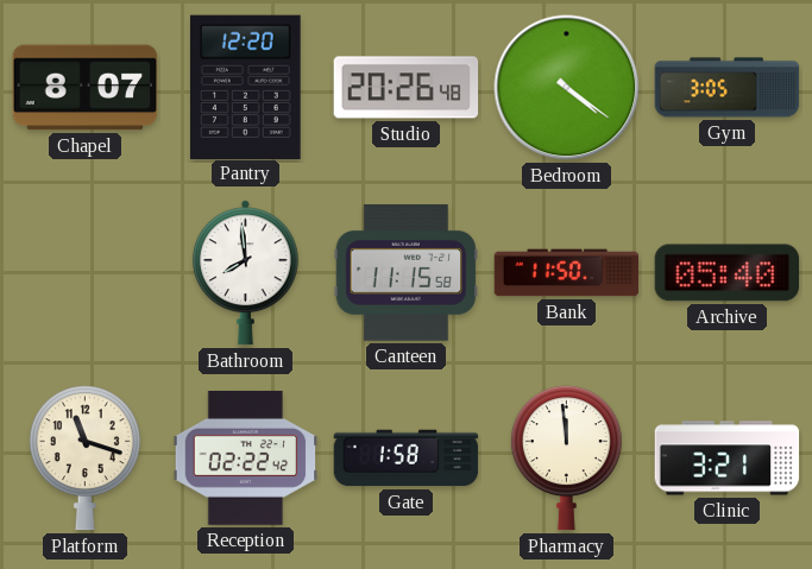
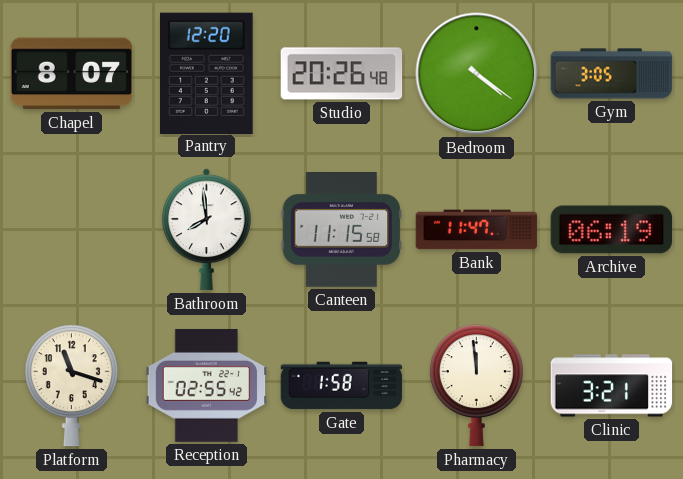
Bank: 11:50 -> 11:47
Archive: 05:40 -> 06:19
Reception: 02:22 -> 02:55
